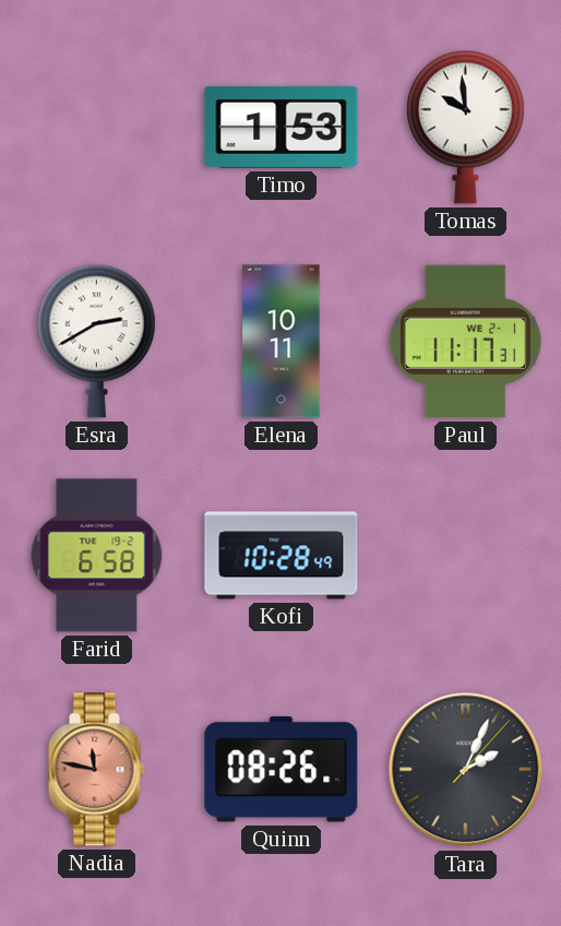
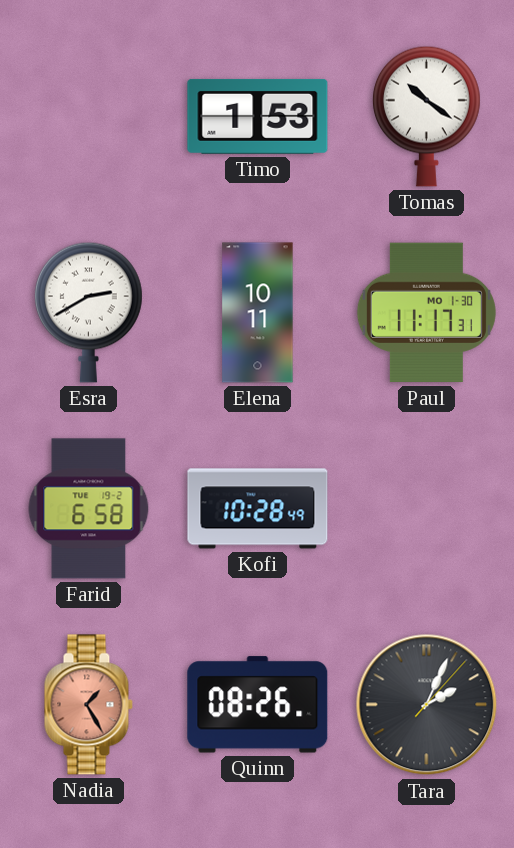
Tomas: 9:59 -> 10:21
Paul date: WE 2-1 -> MO 1-30
Nadia: 11:47 -> 1:25
